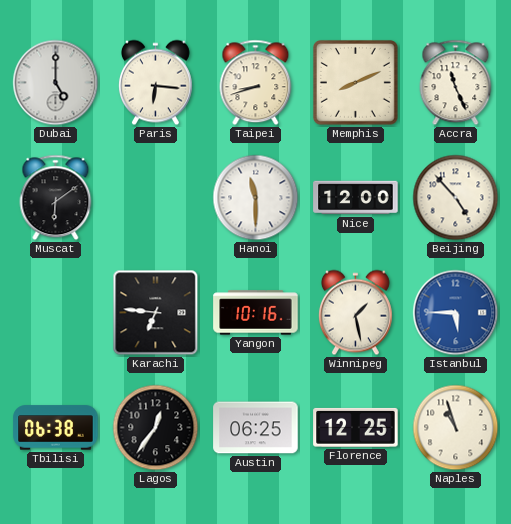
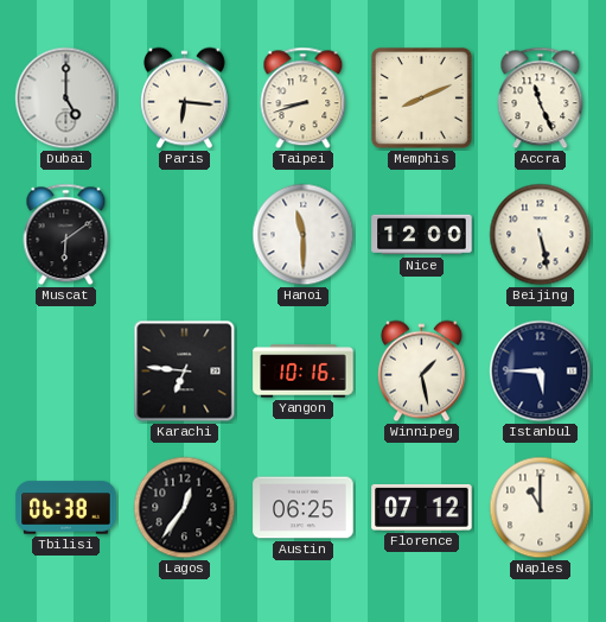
Beijing: 4:53 -> 5:28
Istanbul dial: blue -> navy
Florence: 12:25 -> 07:12
Naples: 10:57 -> 11:00
